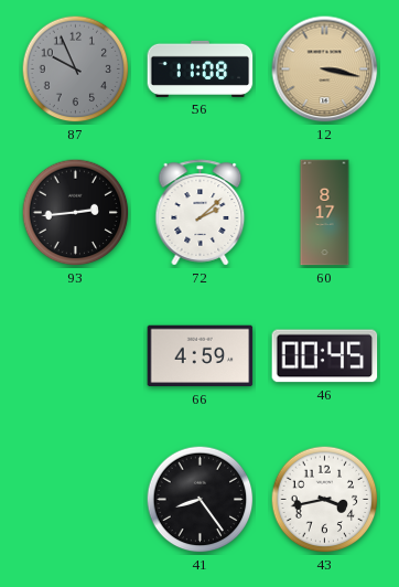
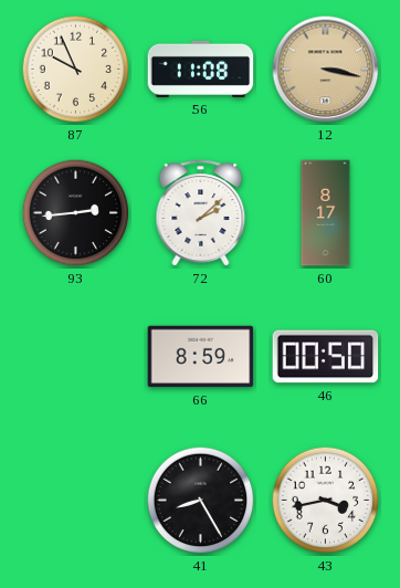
87 dial: grey -> cream
66: 4:59 -> 8:59
46: 00:45 -> 00:50
41: 8:24 -> 8:25
